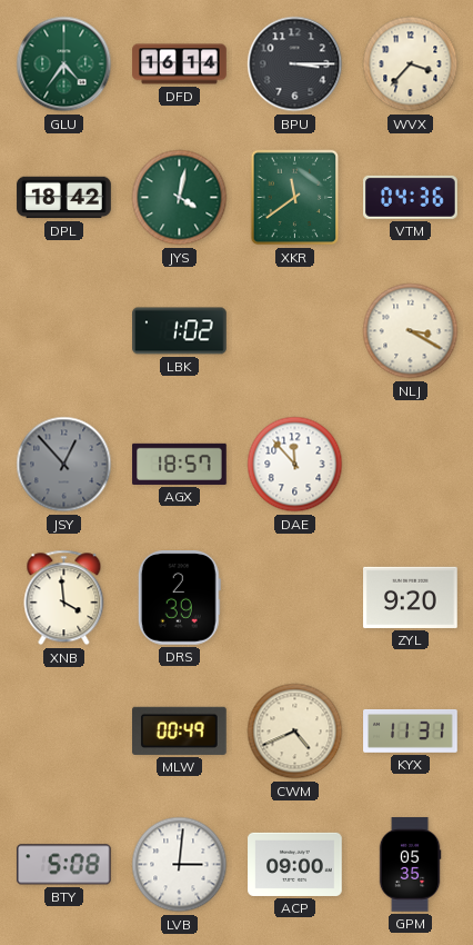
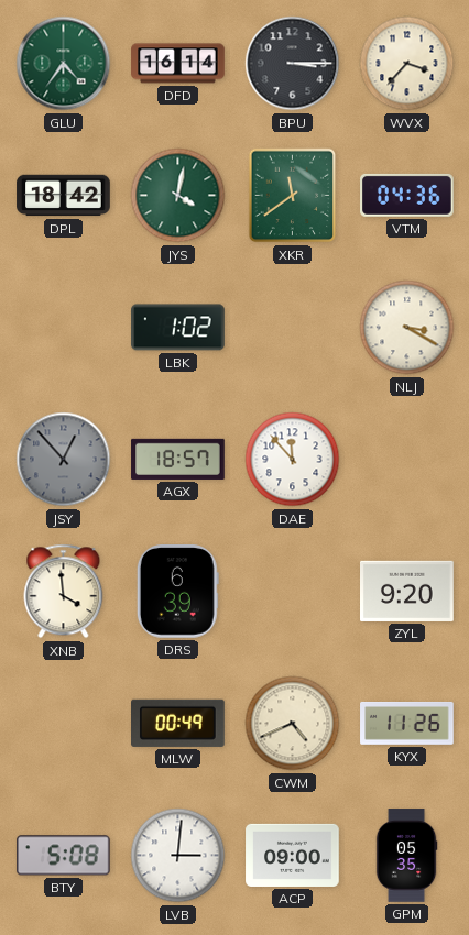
DRS: 2:39 -> 6:39
KYX: 11:31 -> 11:26
